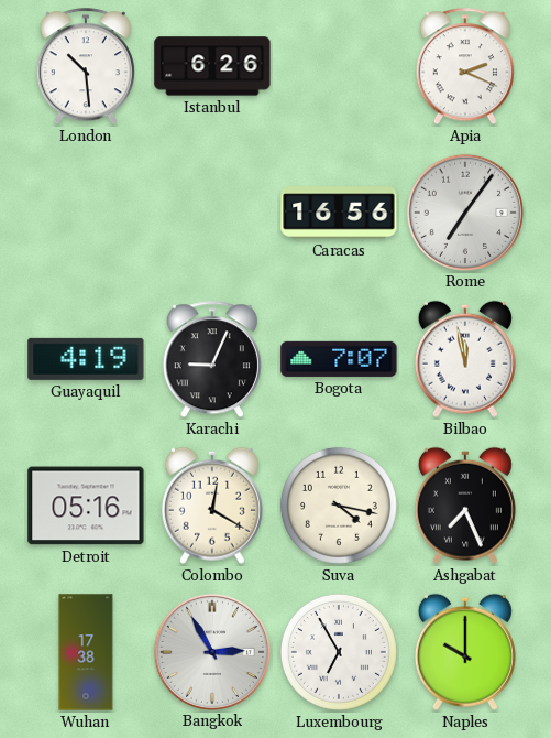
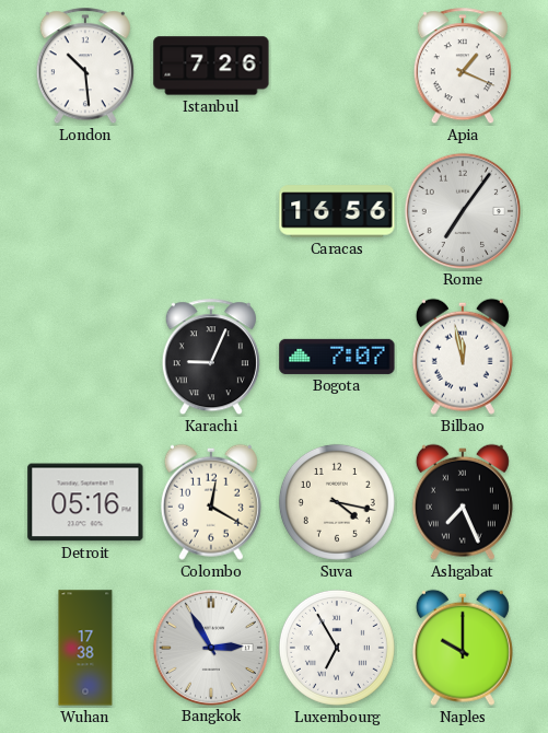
Istanbul: 6:26 -> 7:26
Apia: 2:19 -> 1:19
Guayaquil: 4:19 -> none
